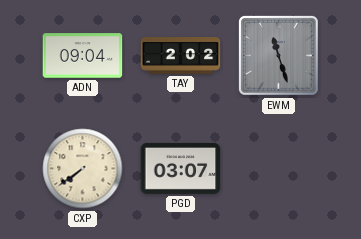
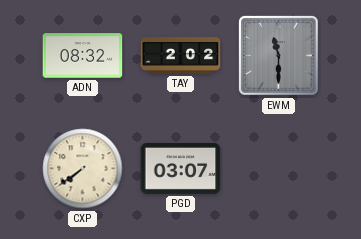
ADN: 09:04 -> 08:32
EWM: 11:27 -> 11:30
